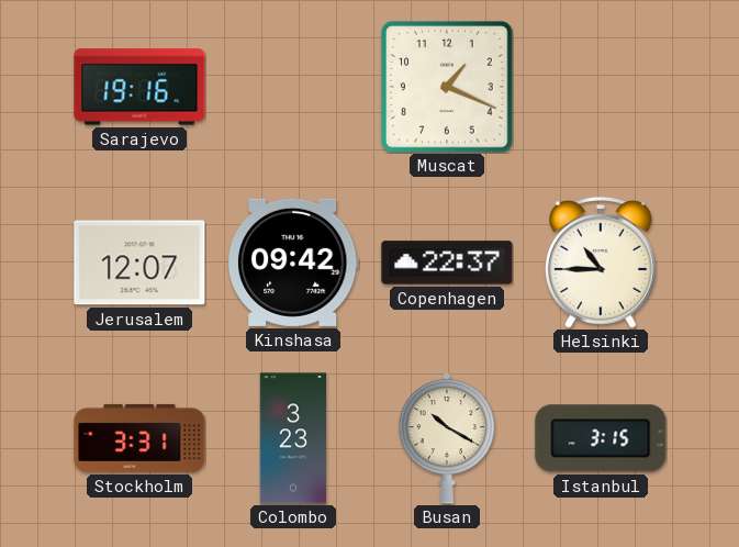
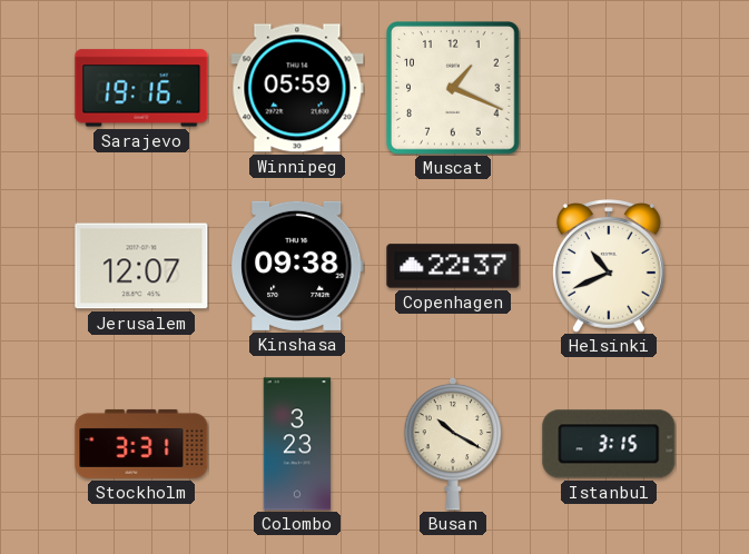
Winnipeg: none -> 05:59
Kinshasa: 09:42 -> 09:38
Helsinki: 10:45 -> 10:41
